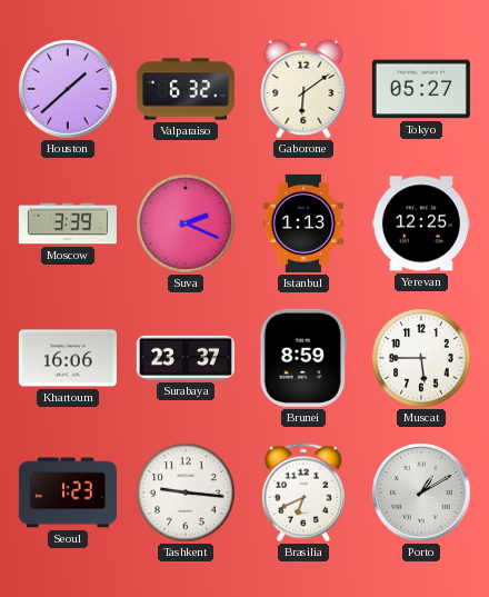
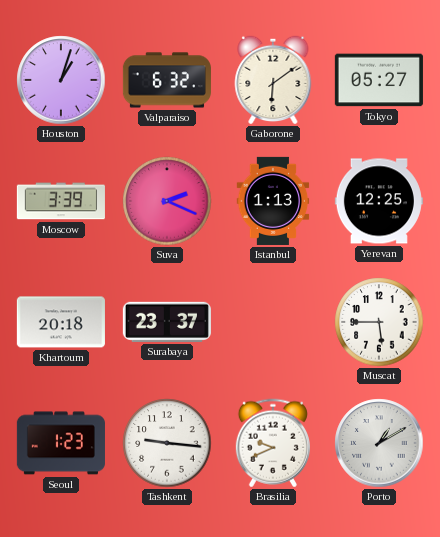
Houston: 1:38 -> 1:03
Khartoum: 16:06 -> 20:18
Brunei: 8:59 -> none
Brasilia: 6:41 -> 9:41
